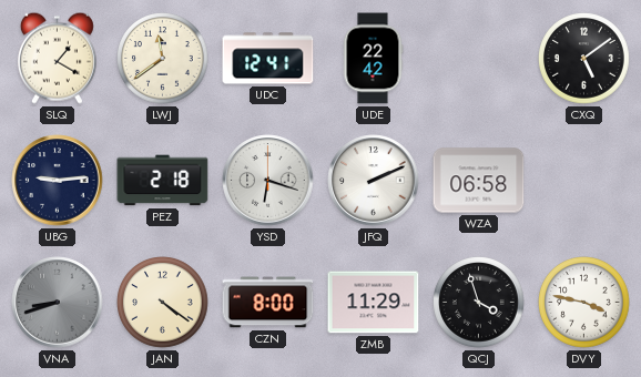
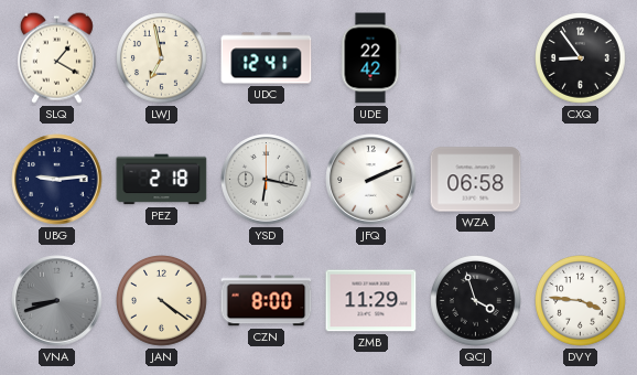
LWJ: 11:39 -> 6:58
CXQ: 5:09 -> 8:54
YSD: 6:18 -> 6:17
DVY: 3:47 -> 3:46
